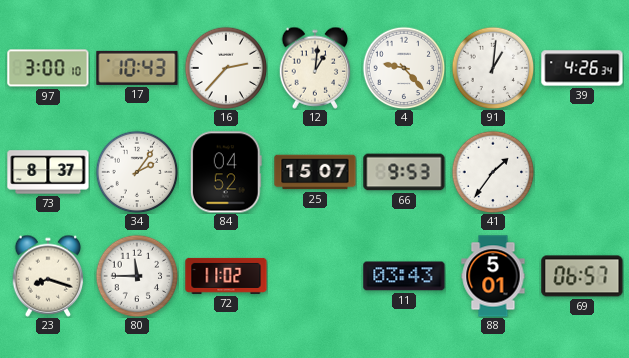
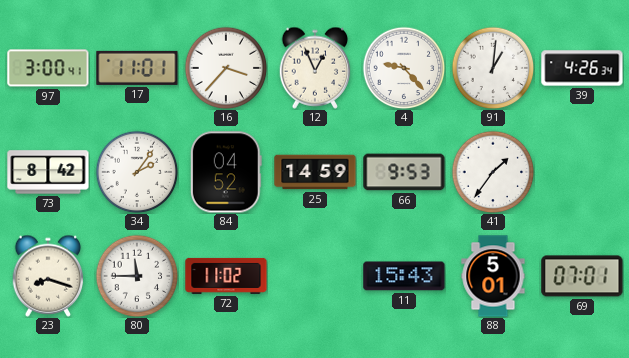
97: 3:00:10 -> 3:00:41
17: 10:43 -> 11:01
16: 2:37 -> 3:37
12: 1:01 -> 12:56
73: 8:37 -> 8:42
25: 15:07 -> 14:59
11: 03:43 -> 15:43
69: 06:57 -> 07:01
